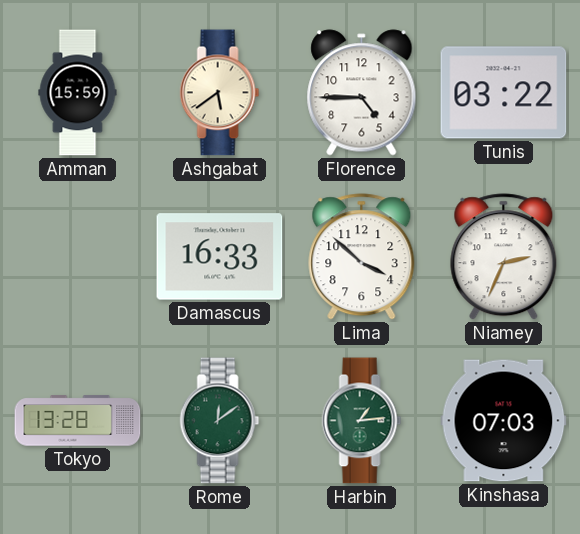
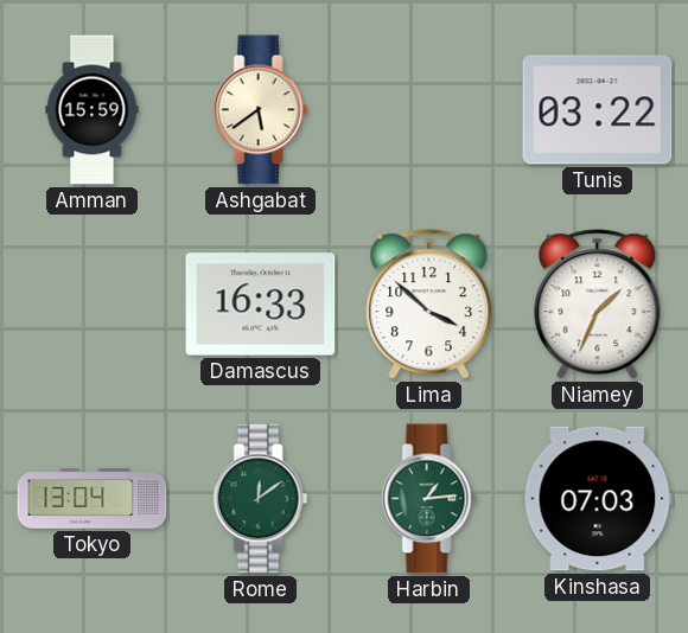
Florence: 4:45 -> none
Niamey: 2:34 -> 1:34
Tokyo: 13:28 -> 13:04
